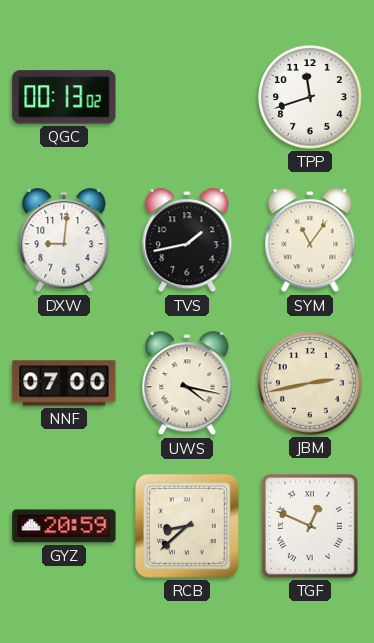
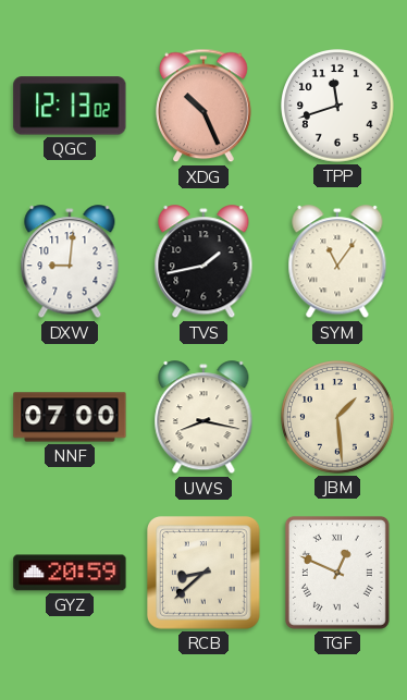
QGC: 00:13 -> 12:13
XDG: none -> 10:26
UWS: 4:17 -> 8:17
JBM: 2:43 -> 1:29
